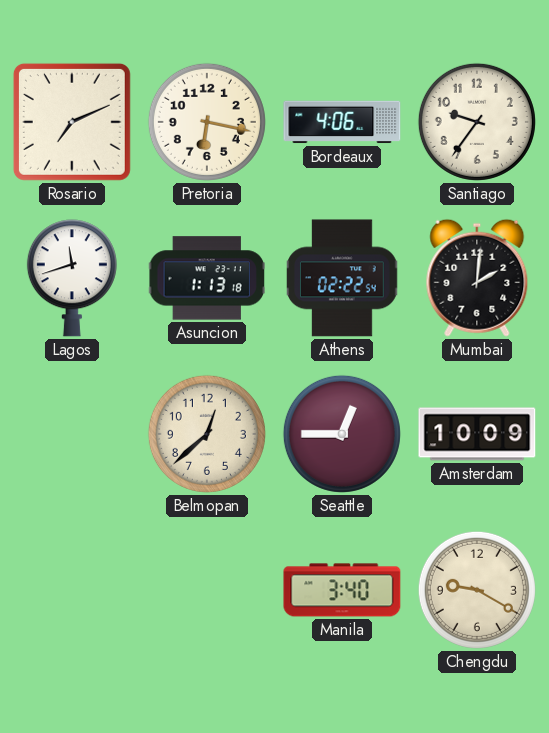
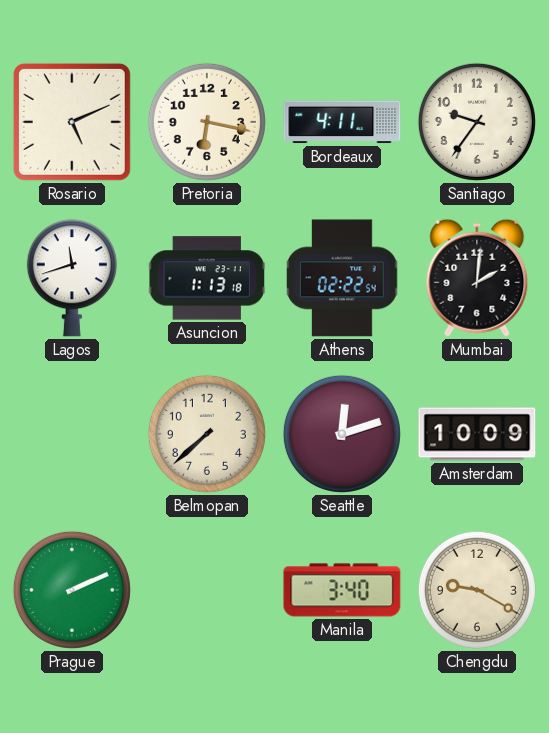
Rosario: 7:11 -> 5:11
Bordeaux: 4:06 -> 4:11
Belmopan: 12:38 -> 7:38
Seattle: 12:45 -> 12:12
Prague: none -> 2:11
